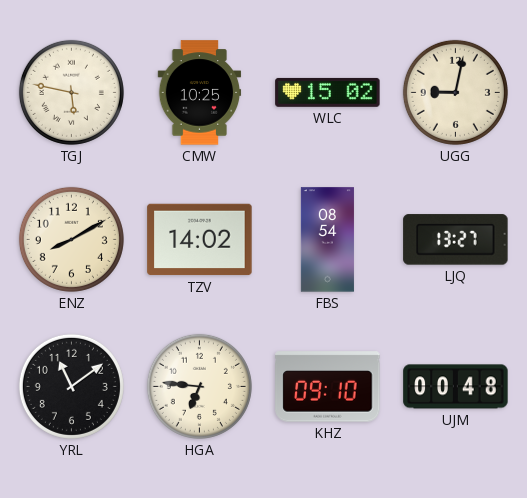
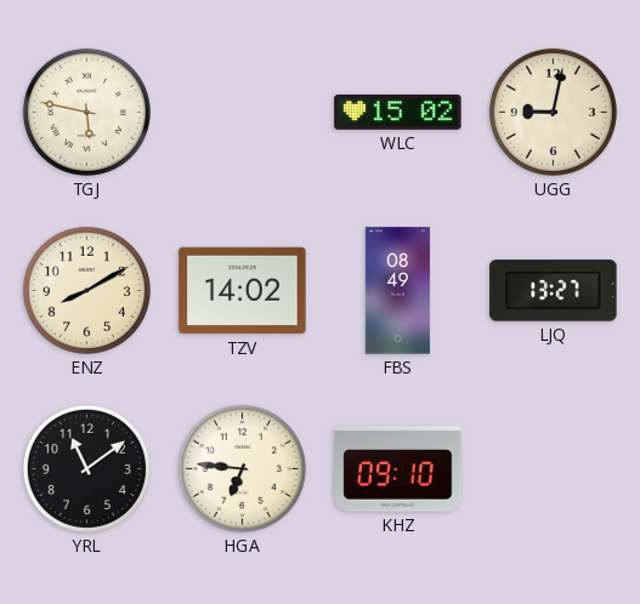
CMW: 10:25 -> none
FBS: 08:54 -> 08:49
UJM: 00:48 -> none
